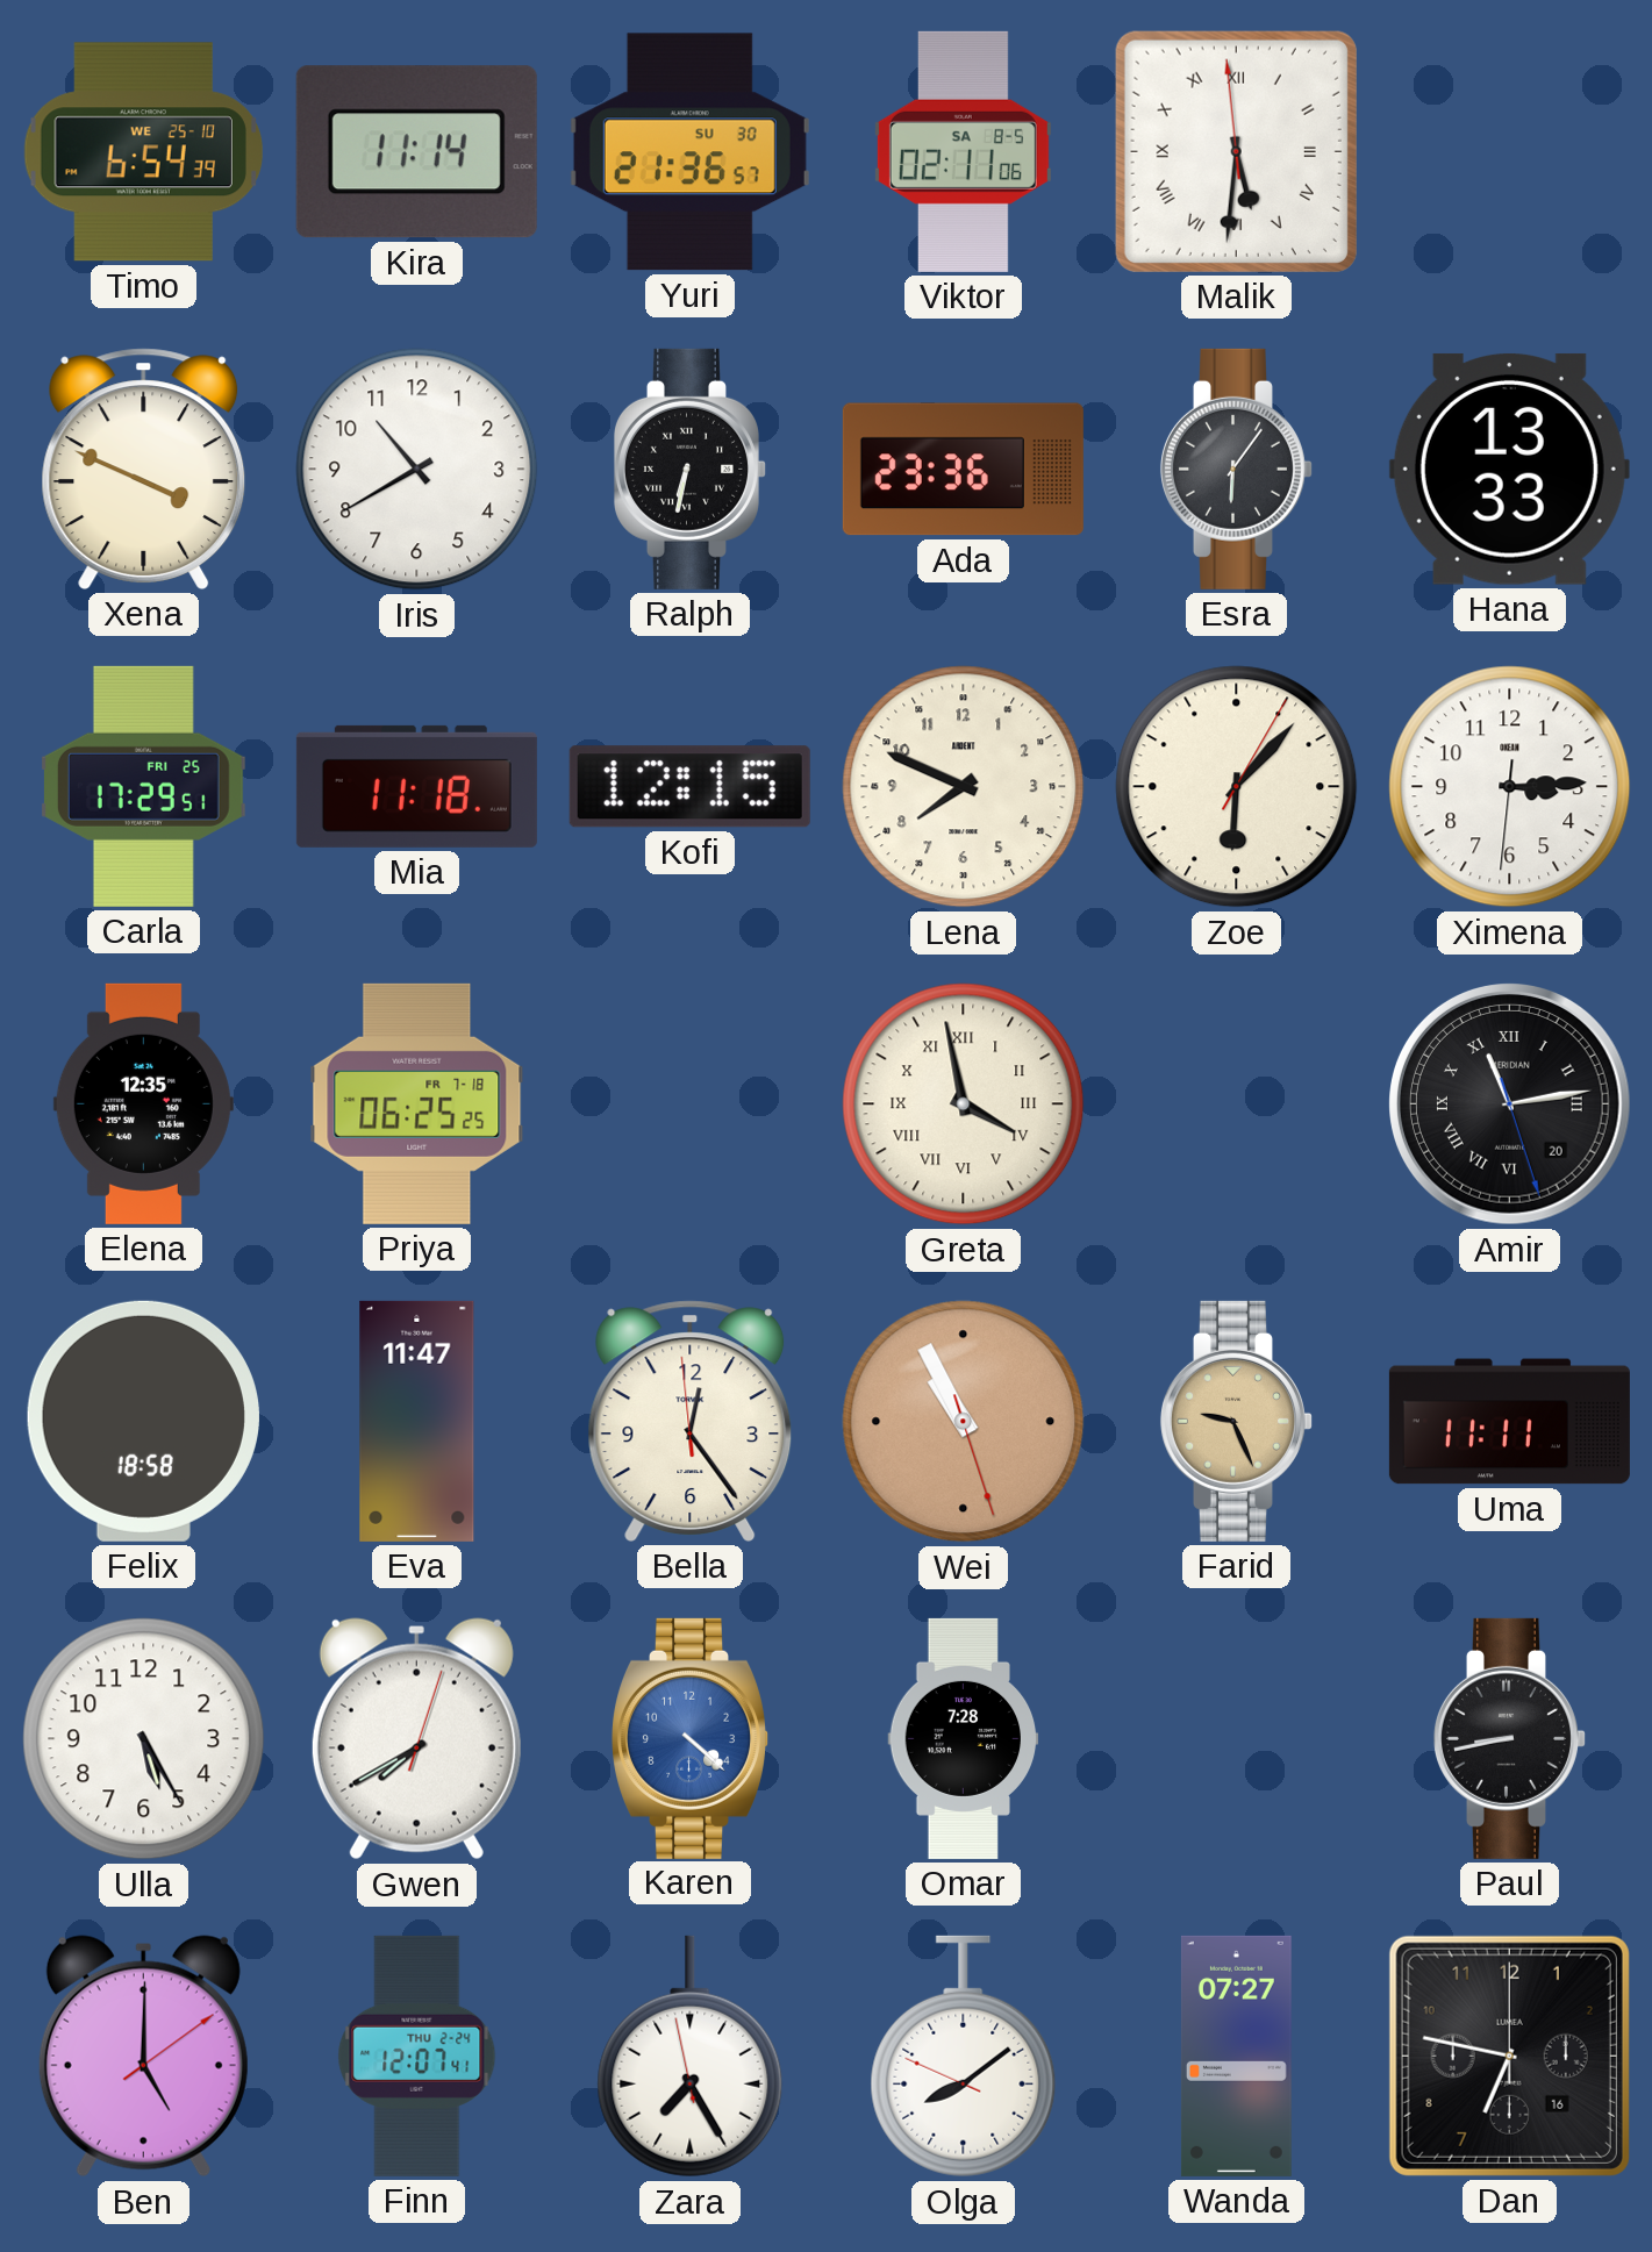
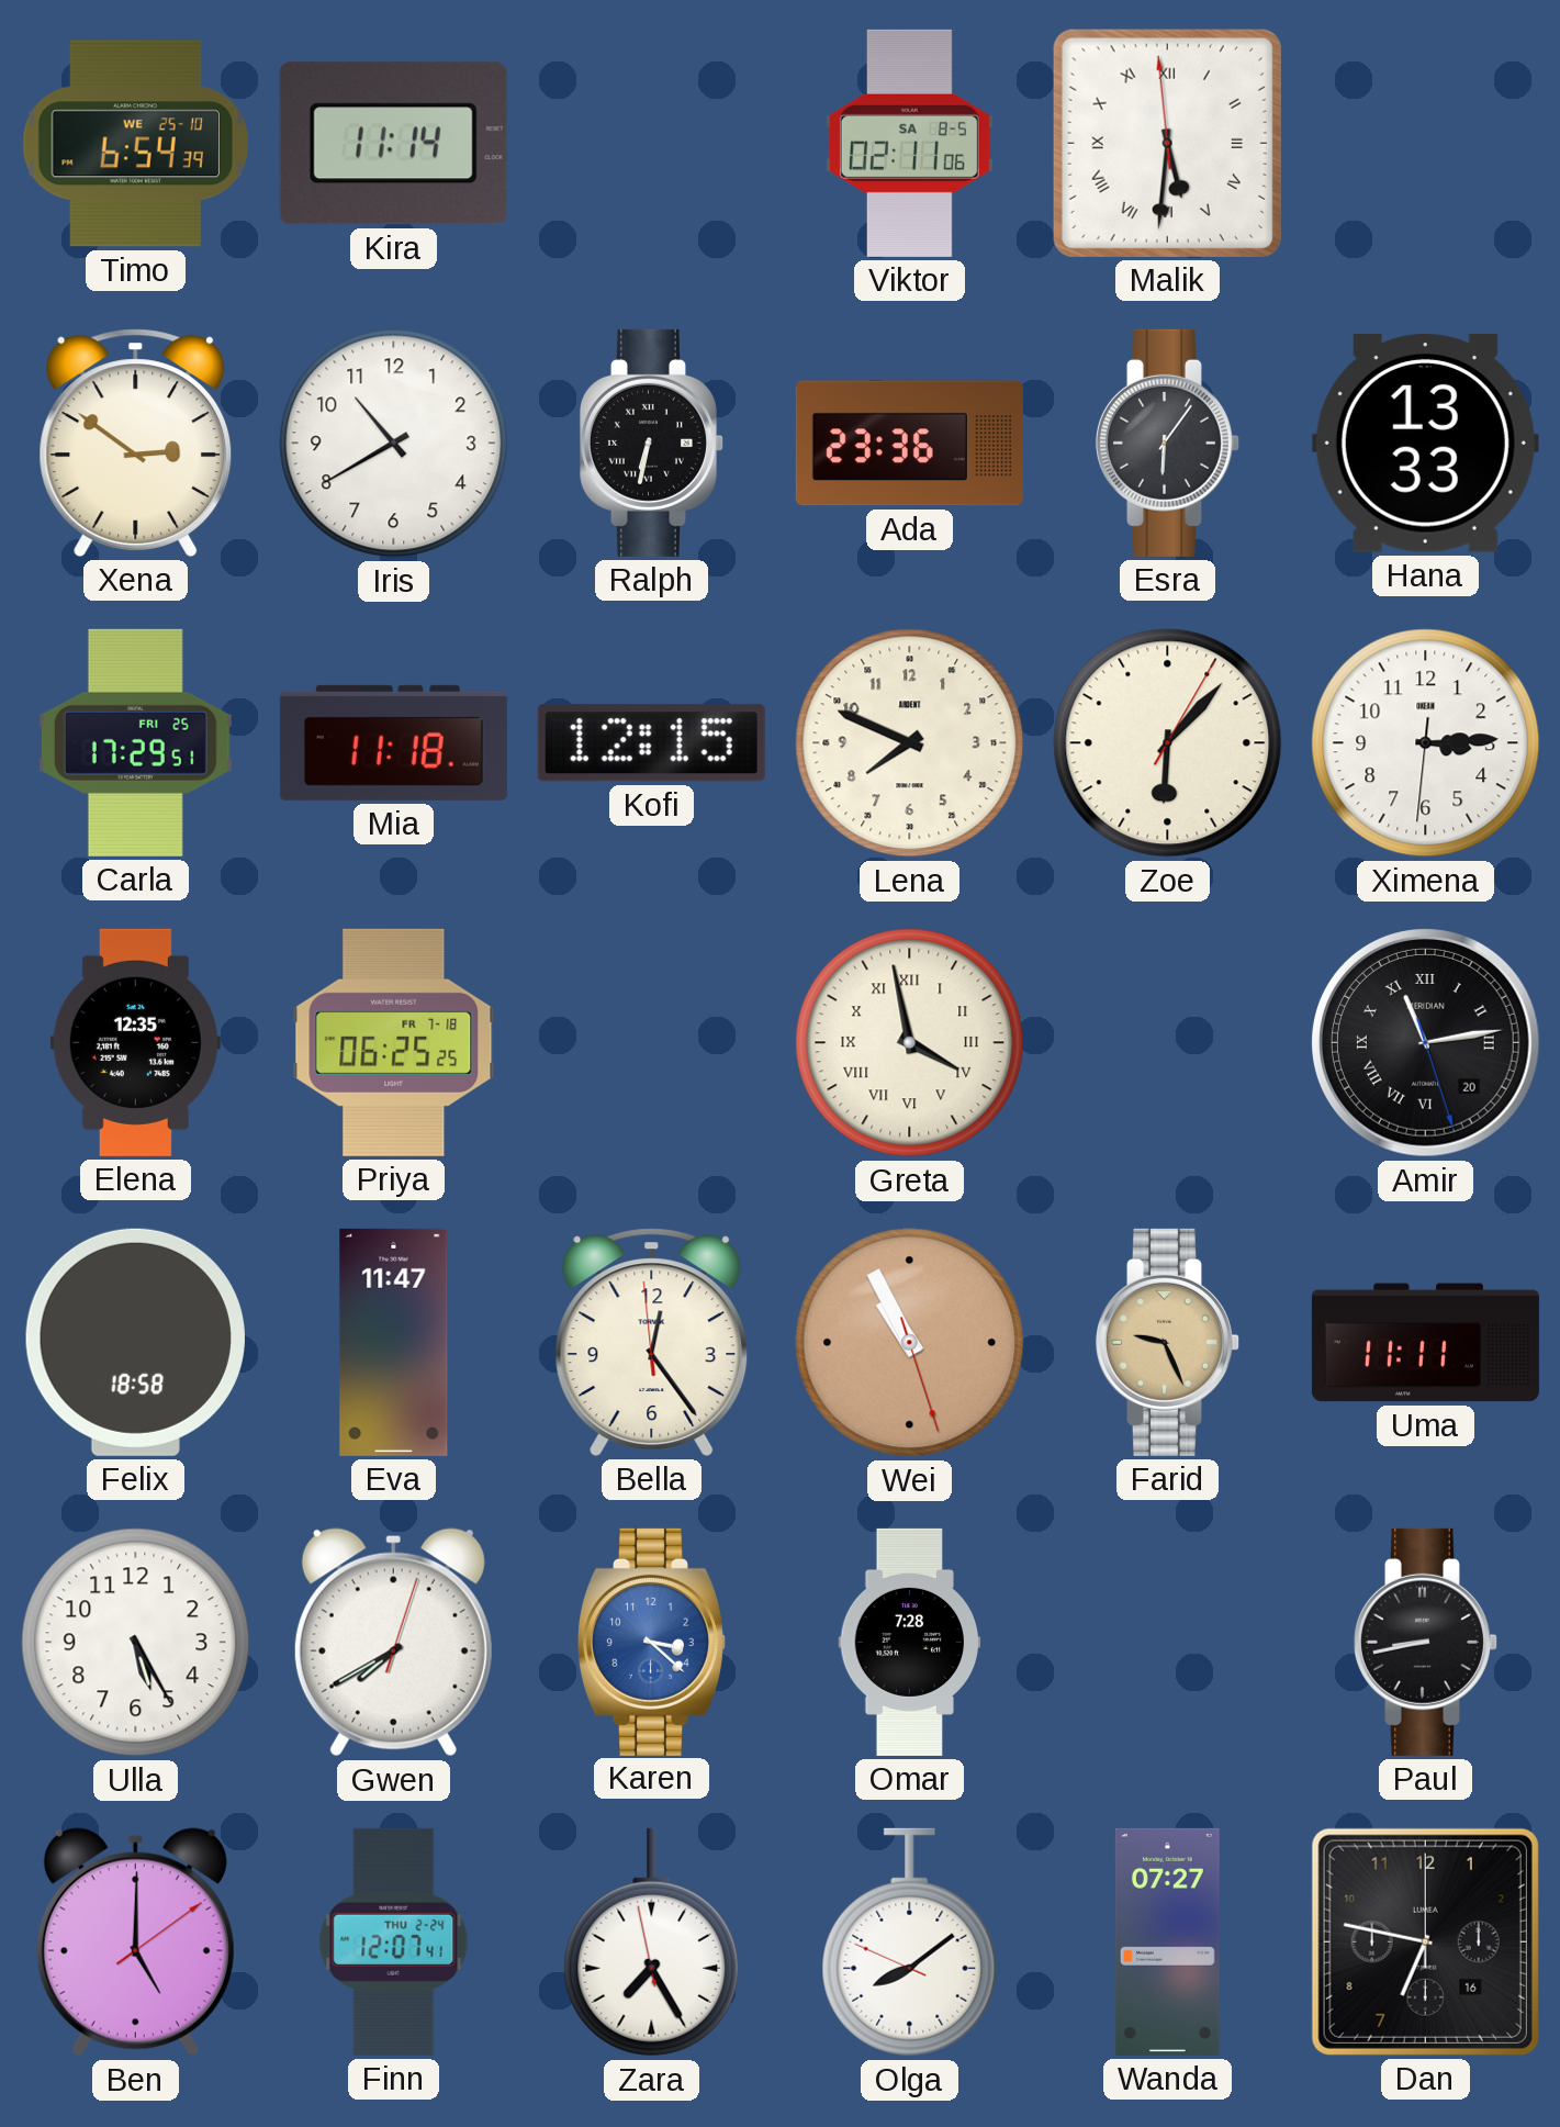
Yuri: 21:36 -> none
Xena: 3:49 -> 2:51
Karen: 4:22 -> 3:22
